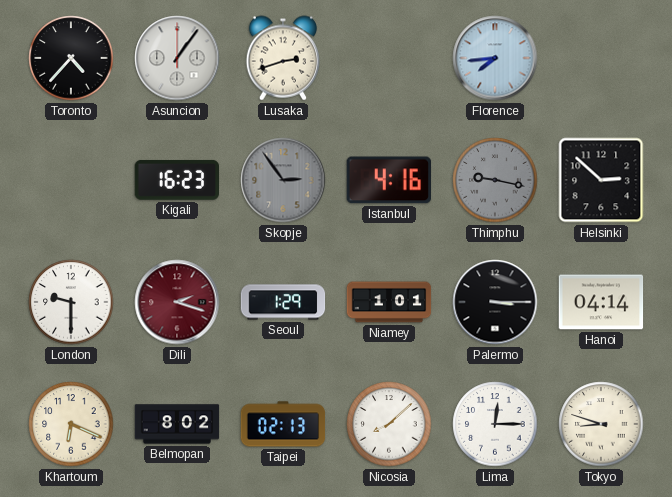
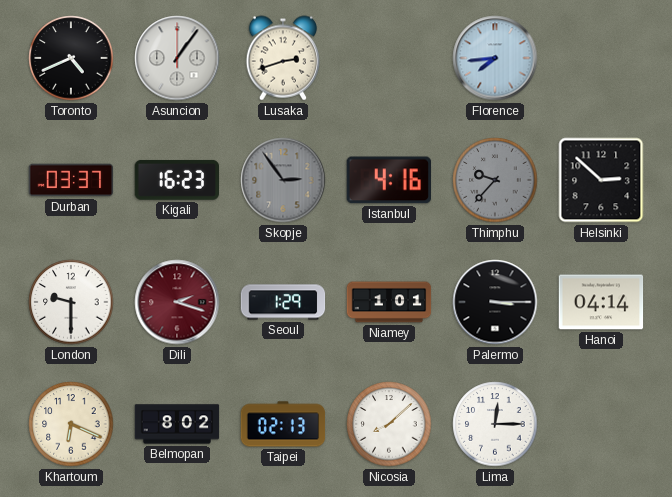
Toronto: 4:37 -> 4:41
Durban: none -> 03:37
Thimphu: 9:17 -> 9:37
Tokyo: 8:48 -> none
